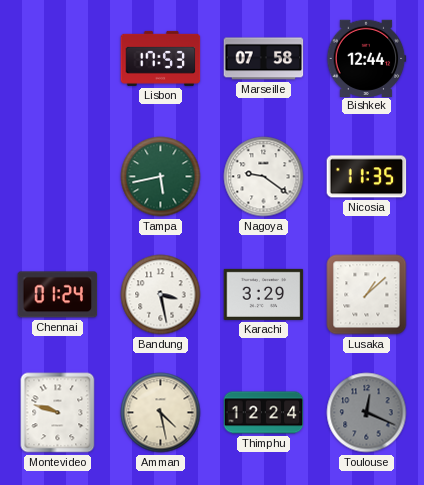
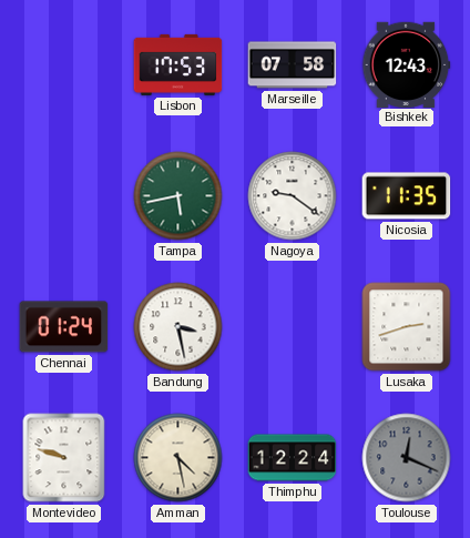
Bishkek: 12:44 -> 12:43
Karachi: 3:29 -> none
Lusaka: 1:08 -> 2:42
